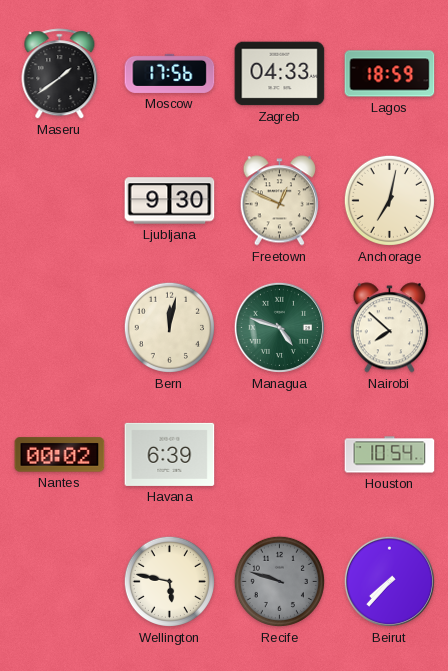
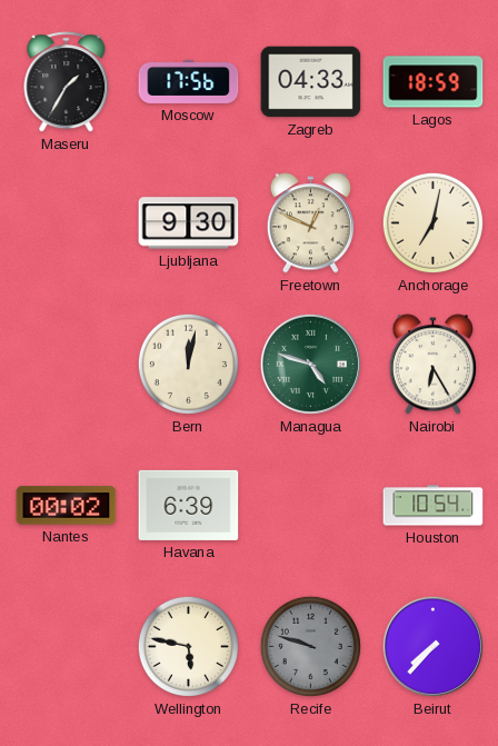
Maseru: 1:39 -> 1:35
Nairobi: 7:52 -> 6:25
